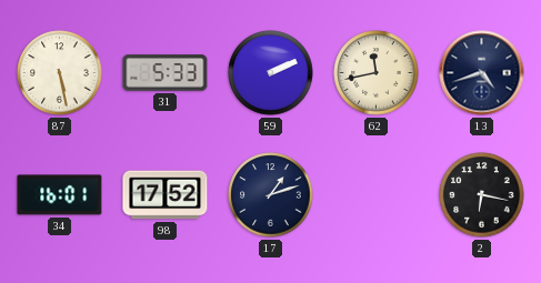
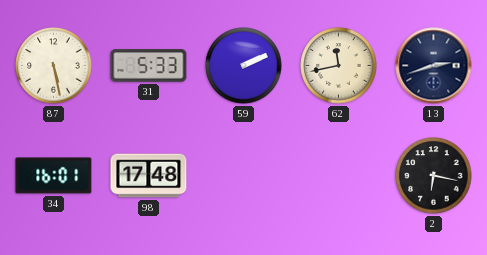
13: 4:42 -> 2:42
98: 17:52 -> 17:48
17: 1:12 -> none
